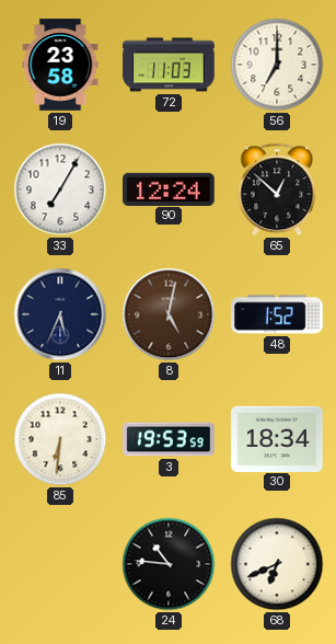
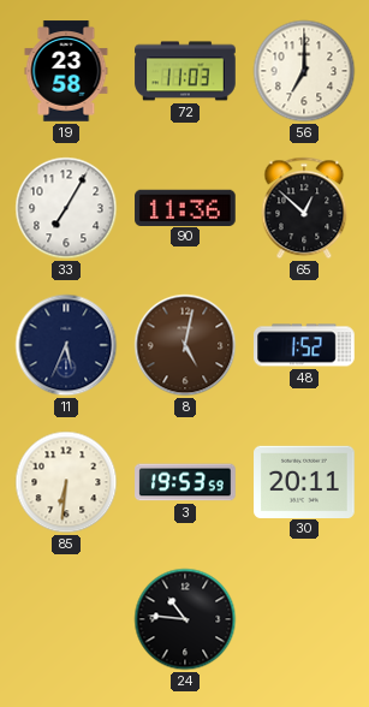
90: 12:24 -> 11:36
30: 18:34 -> 20:11
68: 6:41 -> none
